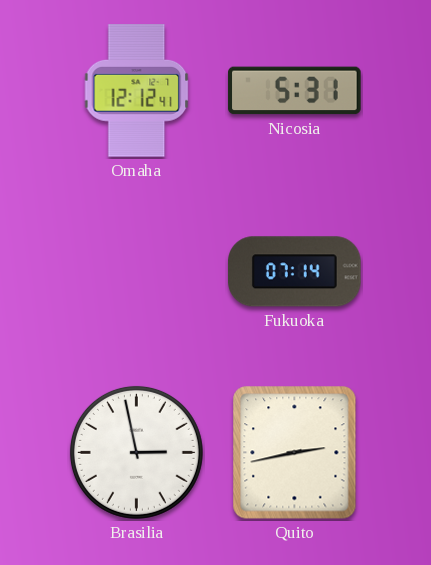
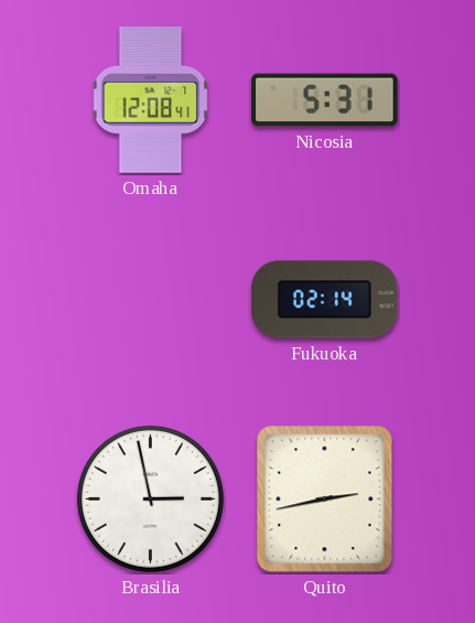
Omaha: 12:12 -> 12:08
Fukuoka: 07:14 -> 02:14
